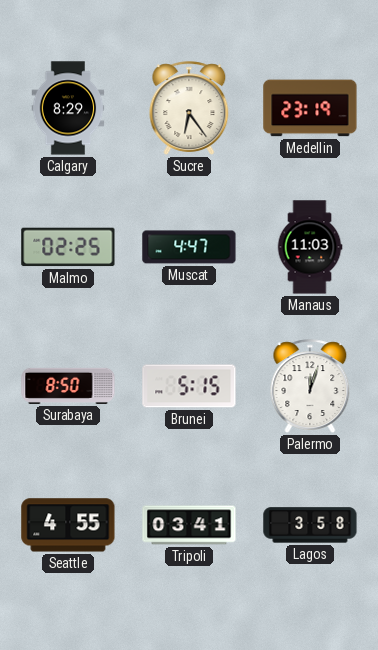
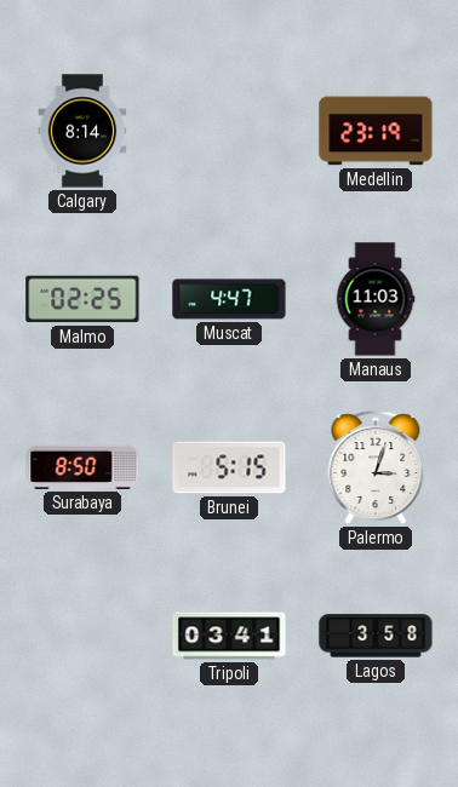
Calgary: 8:29 -> 8:14
Sucre: 6:24 -> none
Palermo: 12:03 -> 3:03
Seattle: 4:55 -> none
